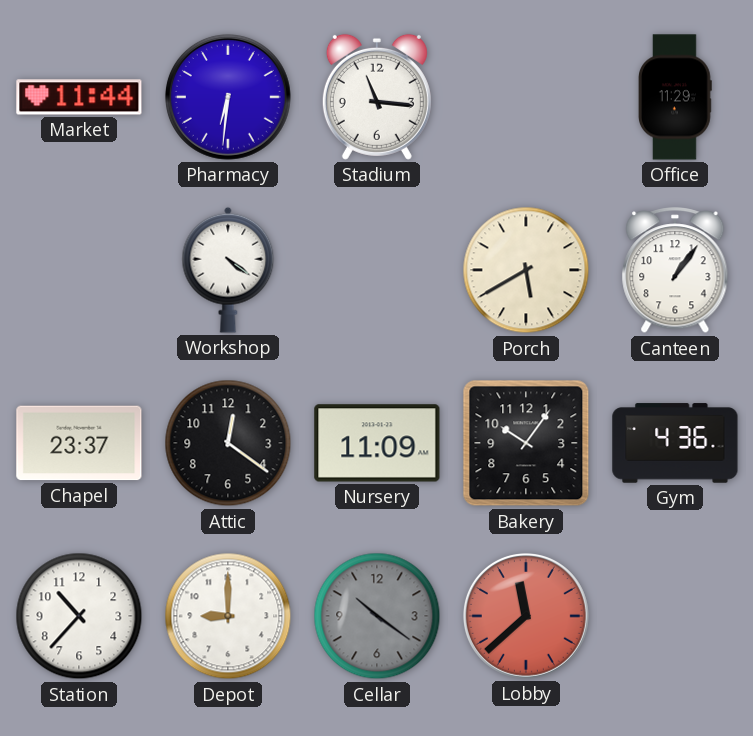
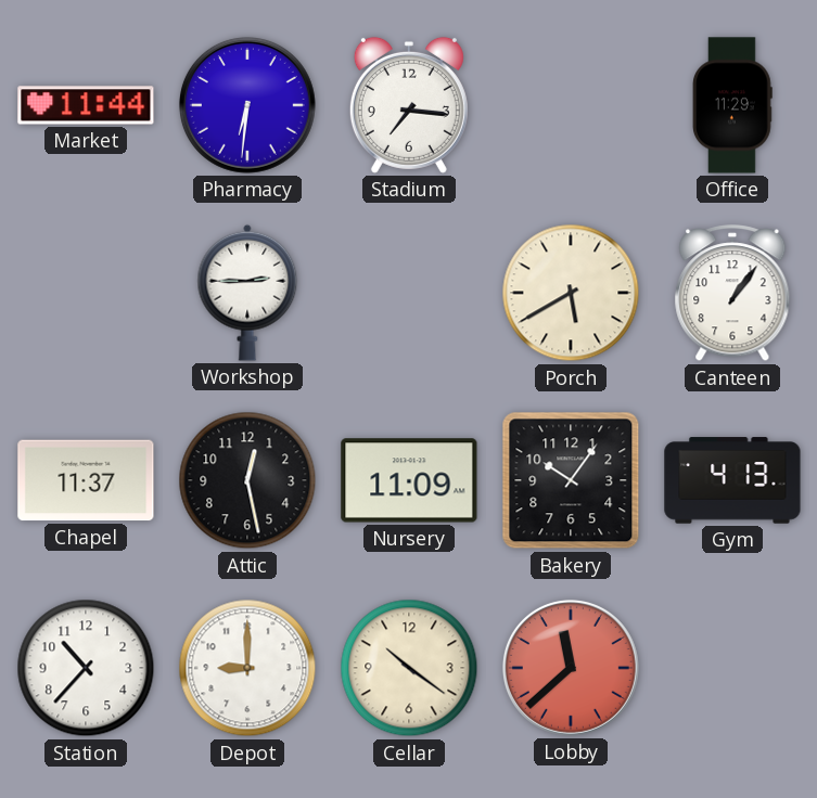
Stadium: 11:16 -> 7:16
Workshop: 4:21 -> 2:45
Chapel: 23:37 -> 11:37
Attic: 12:21 -> 12:28
Gym: 4:36 -> 4:13
Cellar dial: grey -> cream
